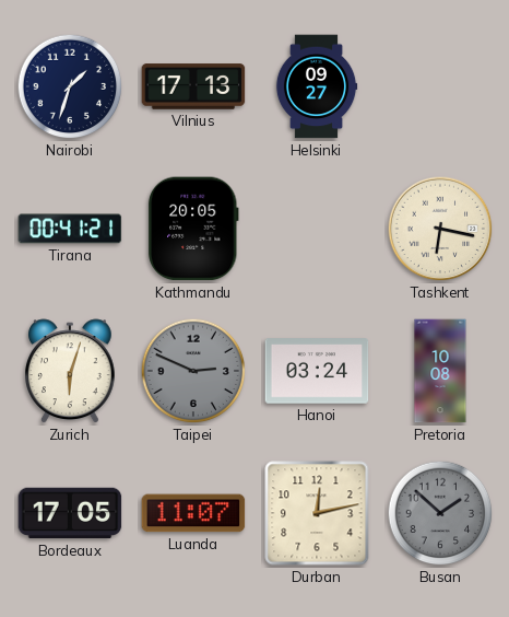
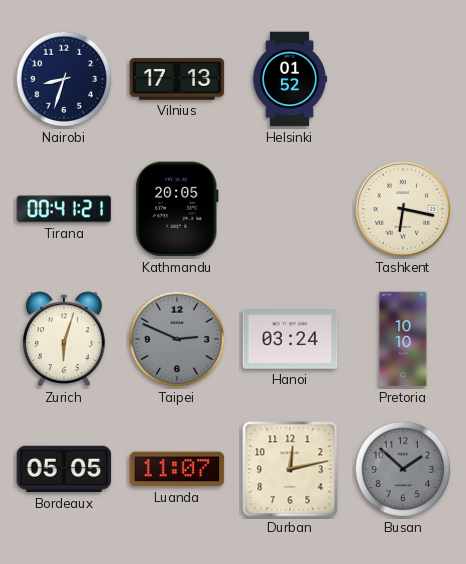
Nairobi: 1:33 -> 8:33
Helsinki: 09:27 -> 01:52
Pretoria: 10:08 -> 10:10
Bordeaux: 17:05 -> 05:05
